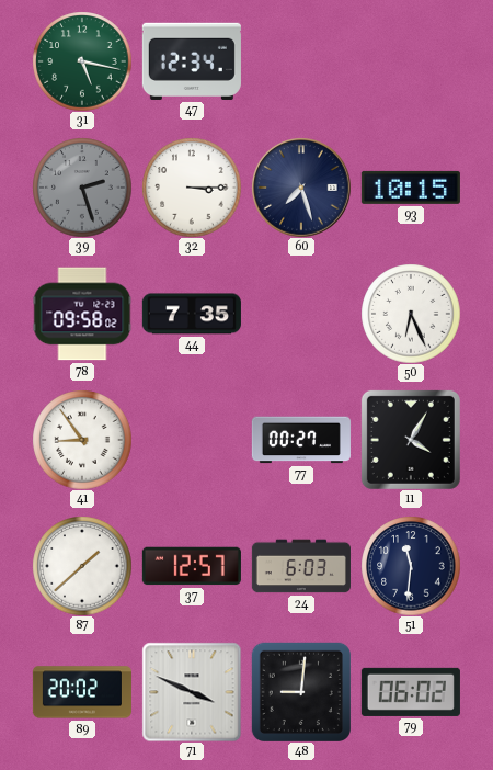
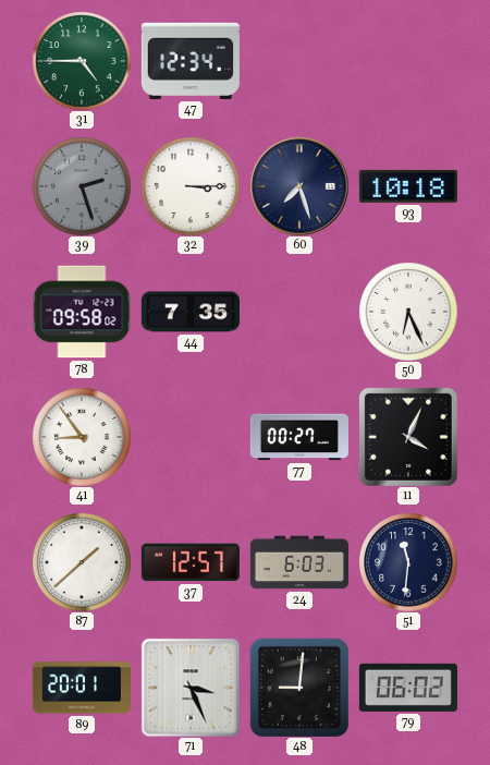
31: 5:17 -> 4:45
93: 10:15 -> 10:18
11: 4:05 -> 4:04
89: 20:02 -> 20:01
71: 3:49 -> 3:26
